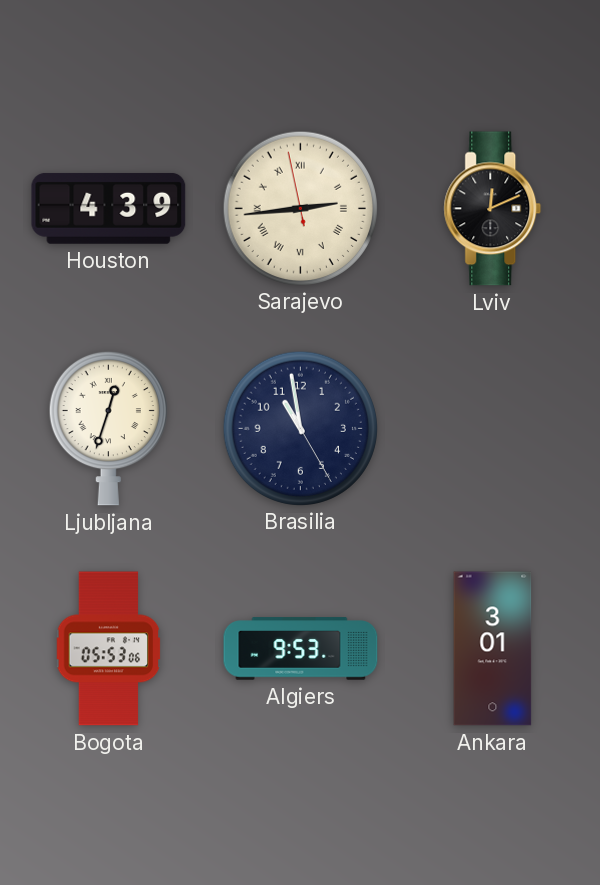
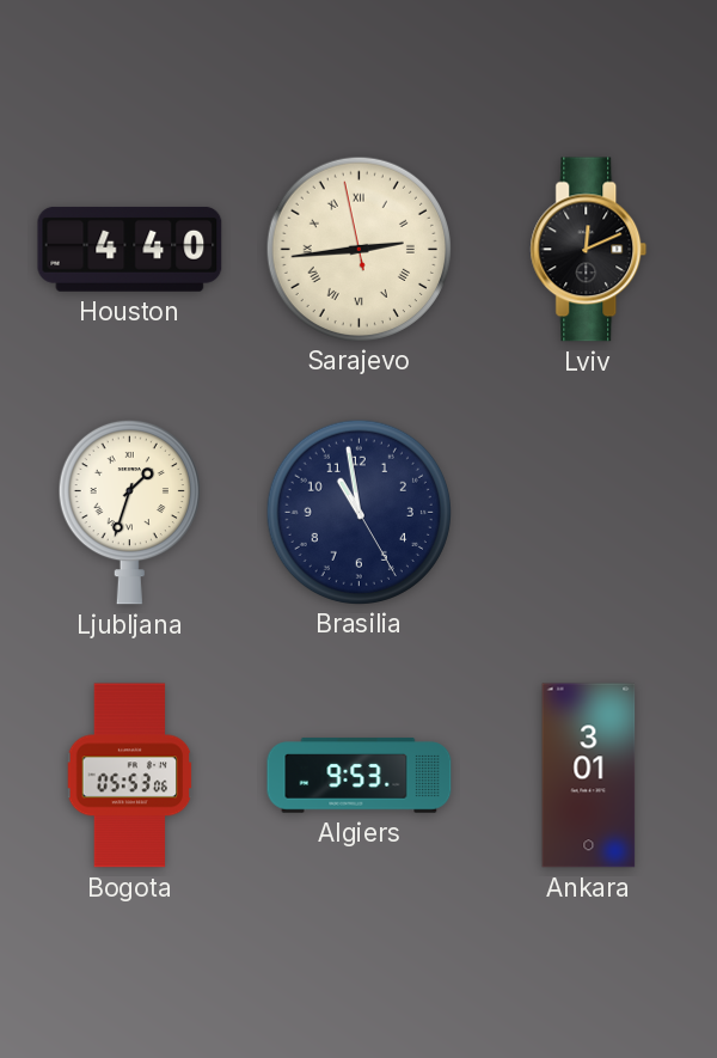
Houston: 4:39 -> 4:40
Ljubljana: 12:33 -> 1:33
